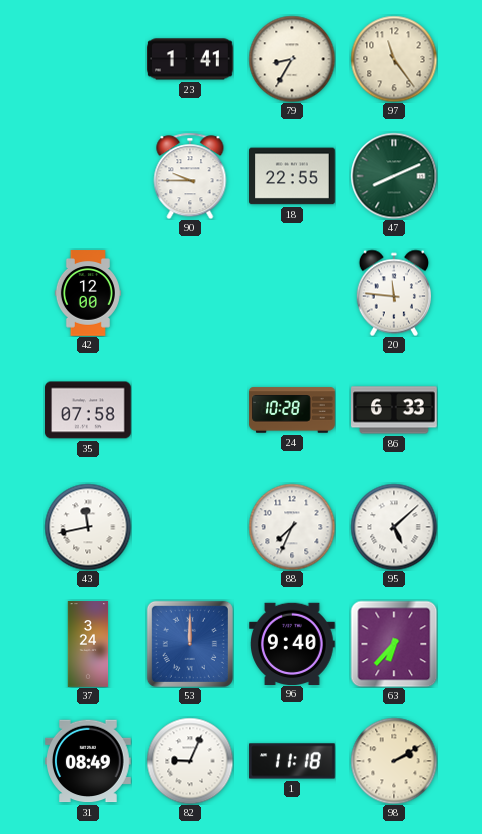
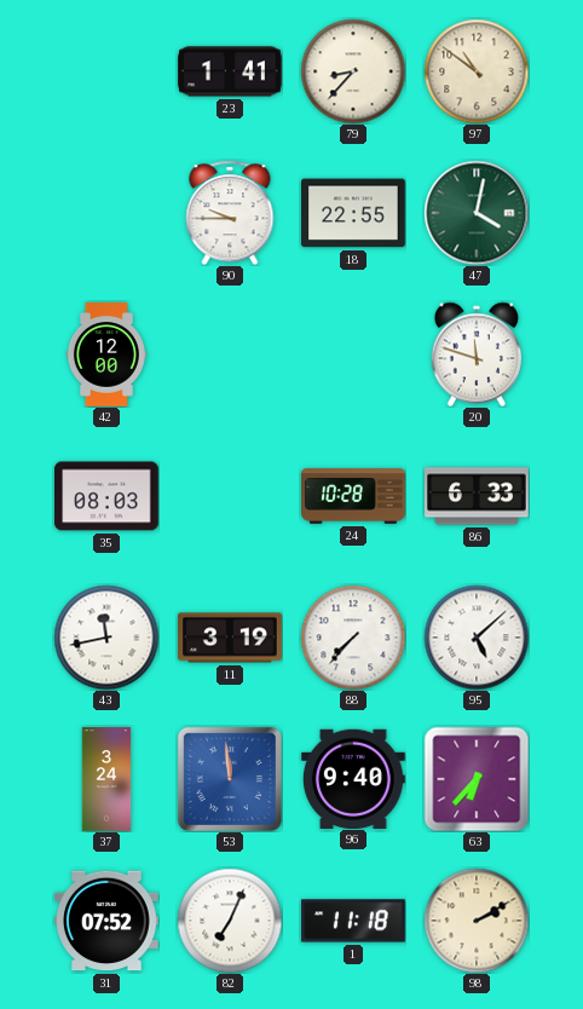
79: 8:35 -> 8:37
97: 11:24 -> 10:51
47: 8:11 -> 4:02
20: 11:46 -> 11:48
35: 07:58 -> 08:03
11: none -> 3:19
88: 7:34 -> 7:37
53: 12:00 -> 11:59
31: 08:49 -> 07:52
82: 9:04 -> 7:04
